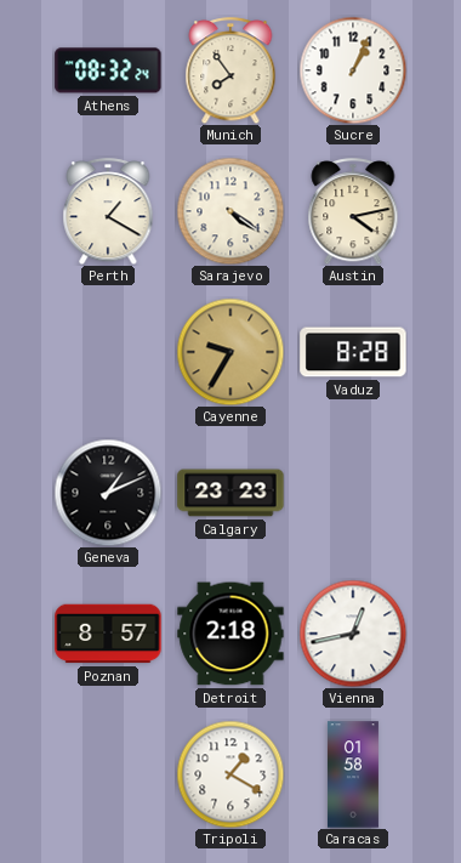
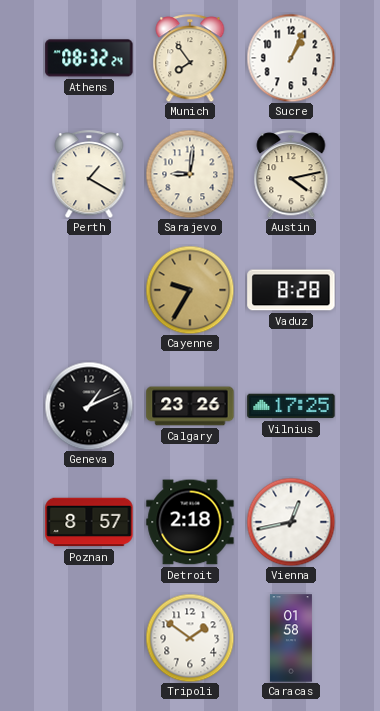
Sarajevo: 4:21 -> 9:01
Calgary: 23:23 -> 23:26
Vilnius: none -> 17:25
Tripoli: 1:20 -> 1:51
